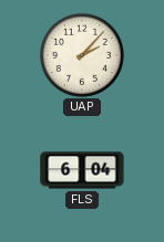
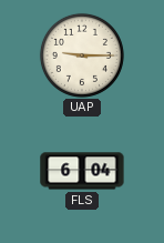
UAP: 2:07 -> 9:15
